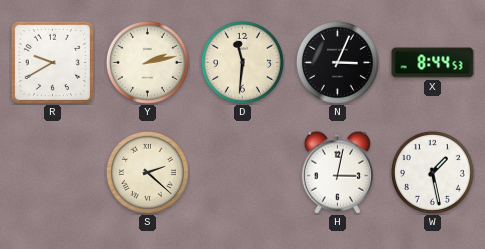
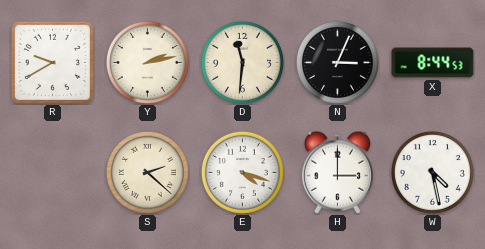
E: none -> 4:18
H: 3:02 -> 3:00
W: 1:28 -> 4:28
